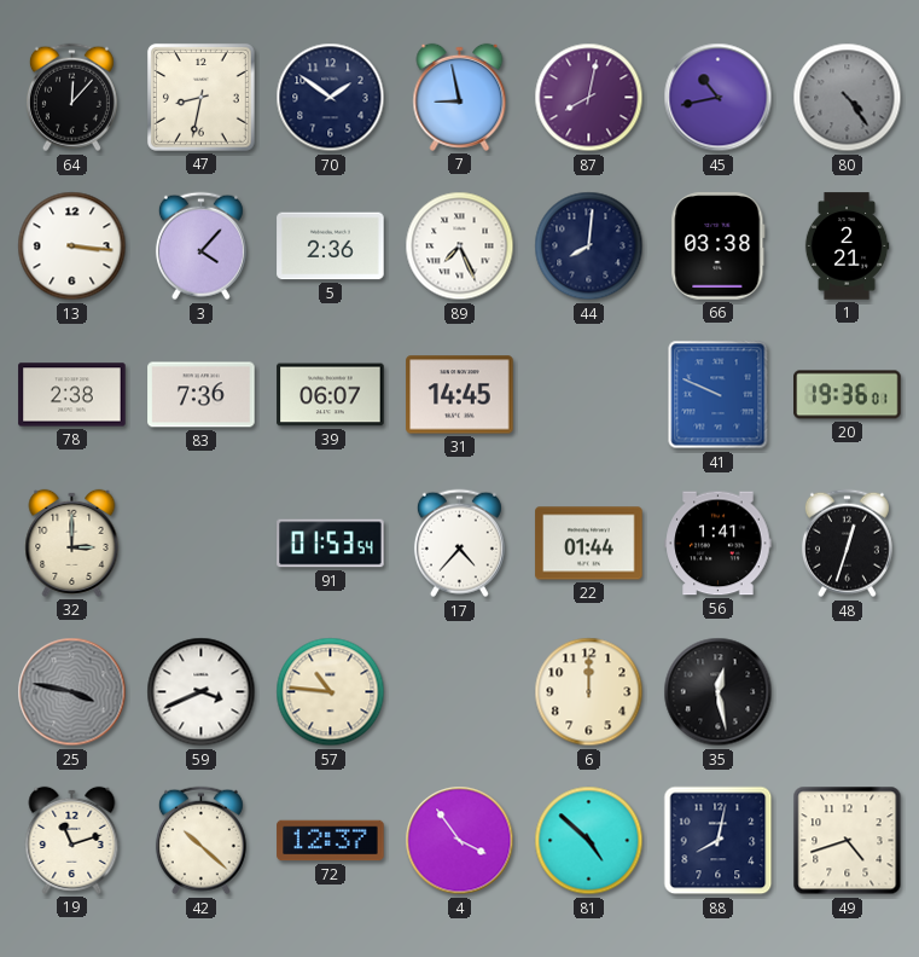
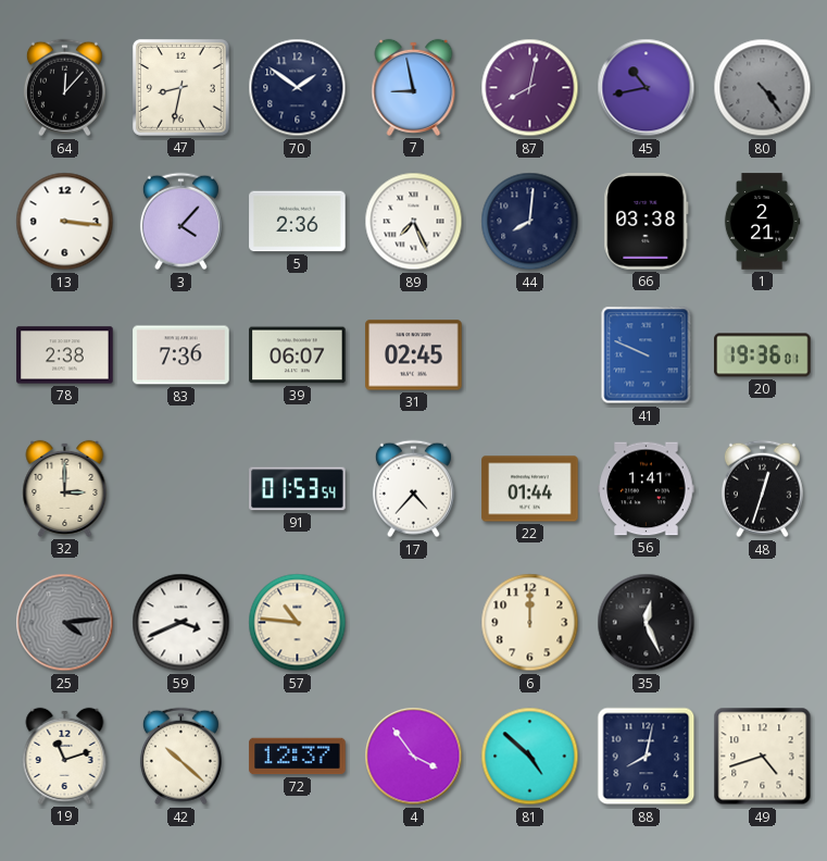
31: 14:45 -> 02:45
25: 3:47 -> 4:14
35: 12:28 -> 12:26
